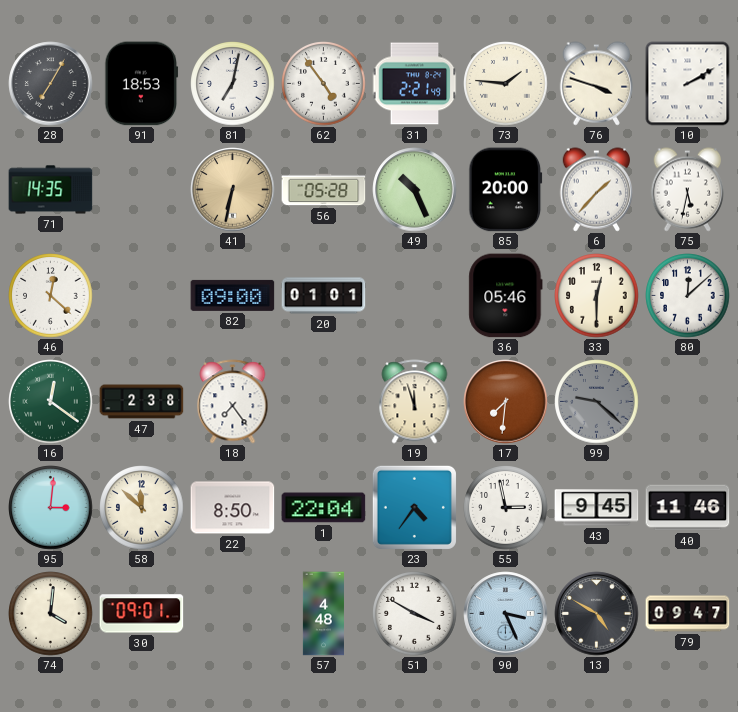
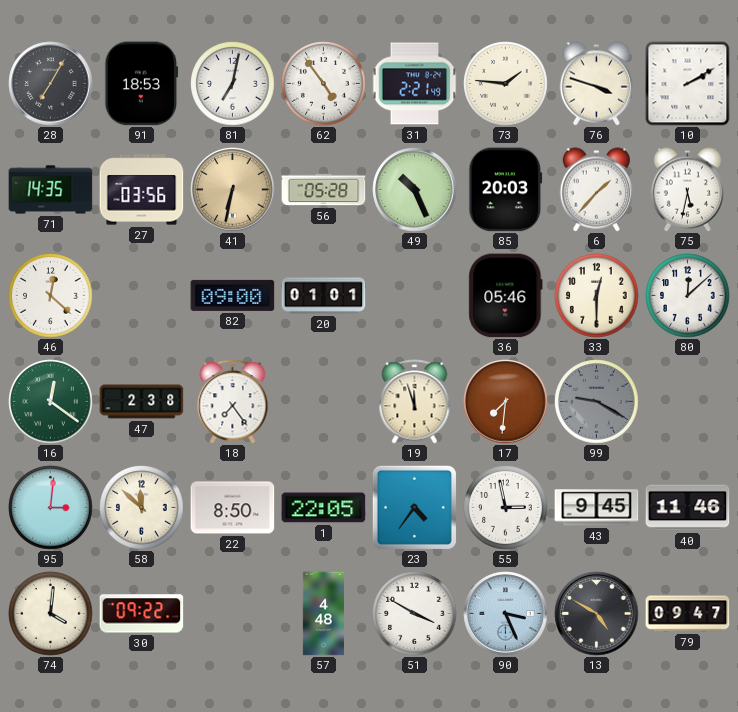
27: none -> 03:56
85: 20:00 -> 20:03
99: 9:22 -> 9:20
1: 22:04 -> 22:05
30: 09:01 -> 09:22
